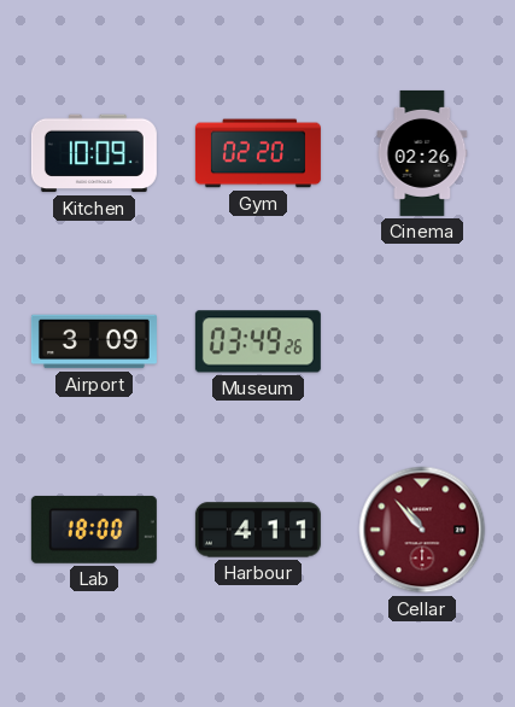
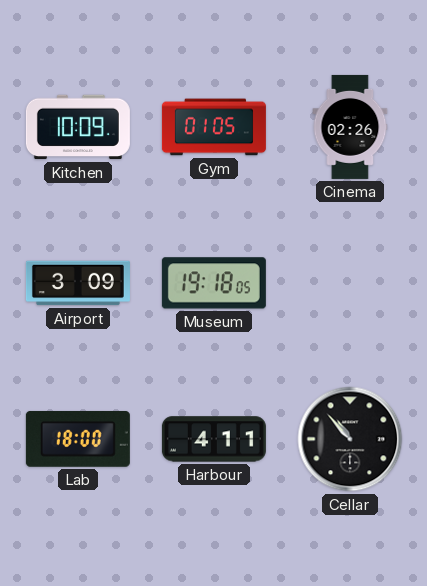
Gym: 02:20 -> 01:05
Museum: 03:49 -> 19:18
Cellar dial: burgundy -> black
